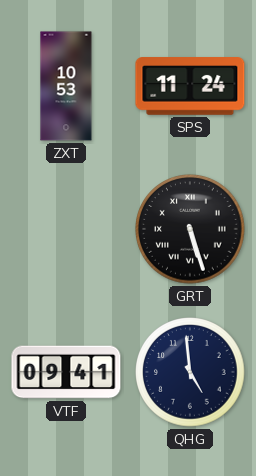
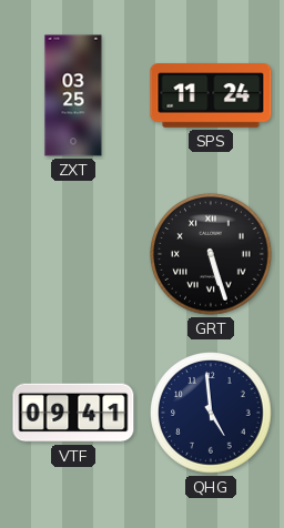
ZXT: 10:53 -> 03:25
